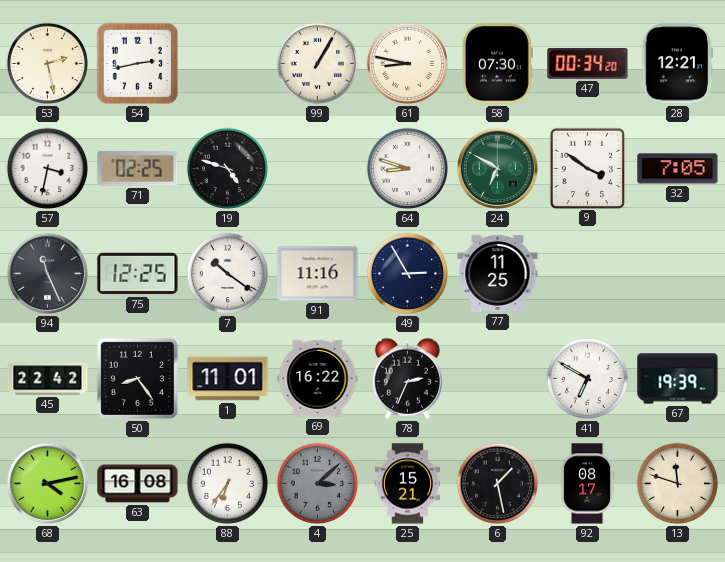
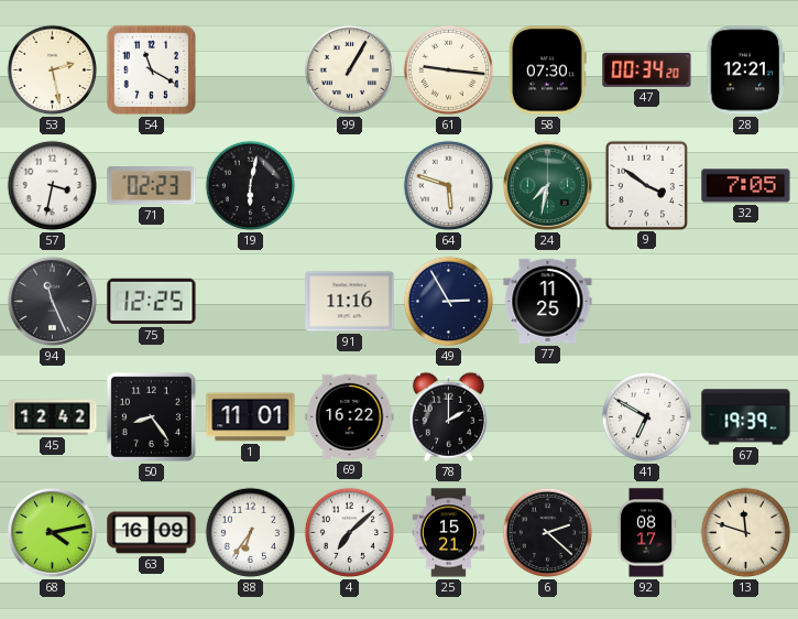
54: 2:43 -> 11:20
61: 8:47 -> 9:16
71: 02:25 -> 02:23
19: 4:48 -> 6:02
64: 8:48 -> 5:48
24: 6:50 -> 7:32
7: 10:21 -> none
45: 22:42 -> 12:42
78: 2:34 -> 2:00
63: 16:08 -> 16:09
4: 3:08 -> 7:08
4 dial: grey -> white
6: 1:28 -> 2:22
